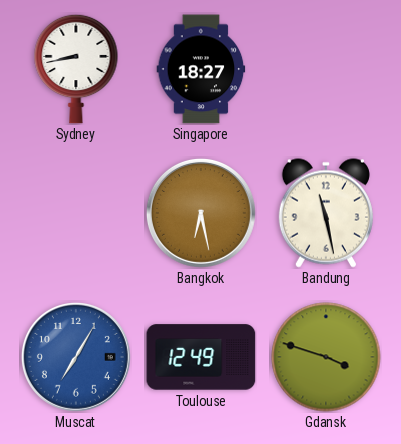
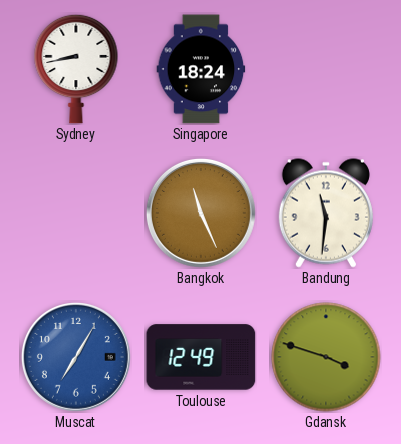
Singapore: 18:27 -> 18:24
Bangkok: 6:28 -> 11:26
Bandung: 11:28 -> 11:31
